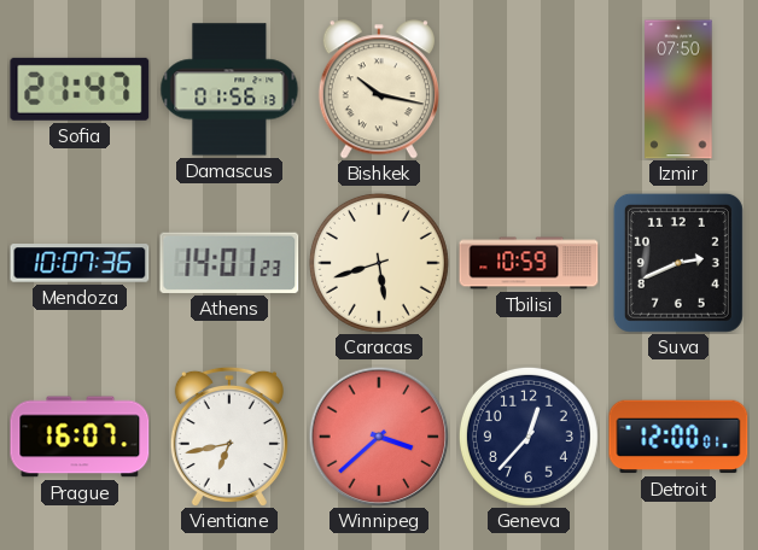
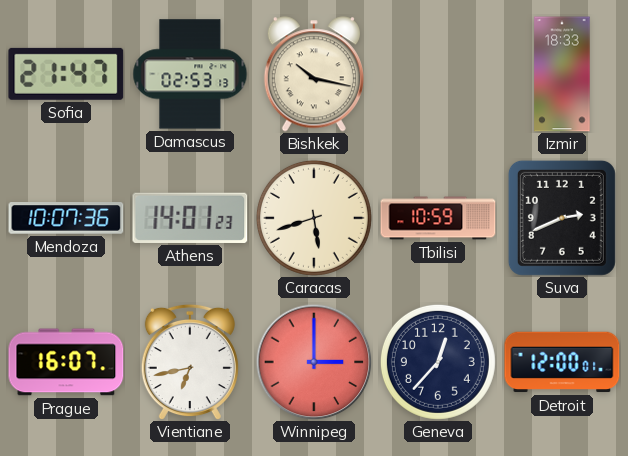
Damascus: 01:56 -> 02:53
Izmir: 07:50 -> 18:33
Winnipeg: 3:38 -> 3:00
